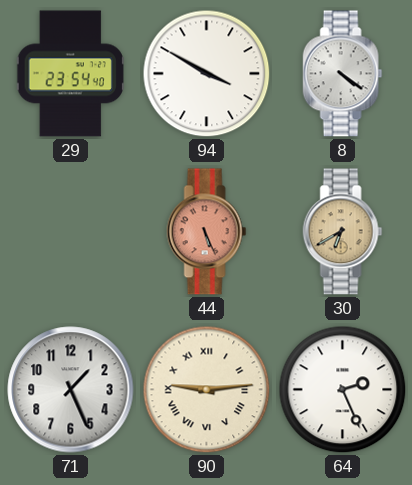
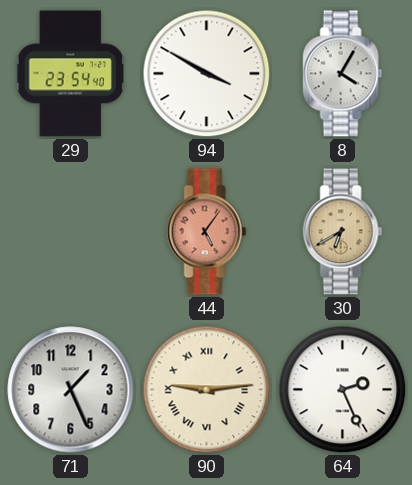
8: 4:21 -> 4:05
44: 5:26 -> 5:06
